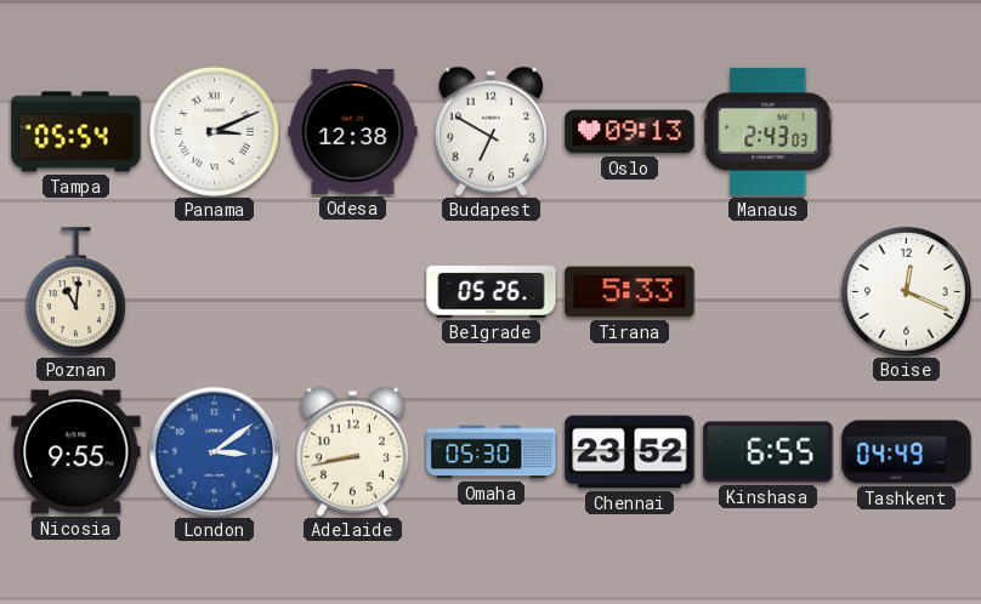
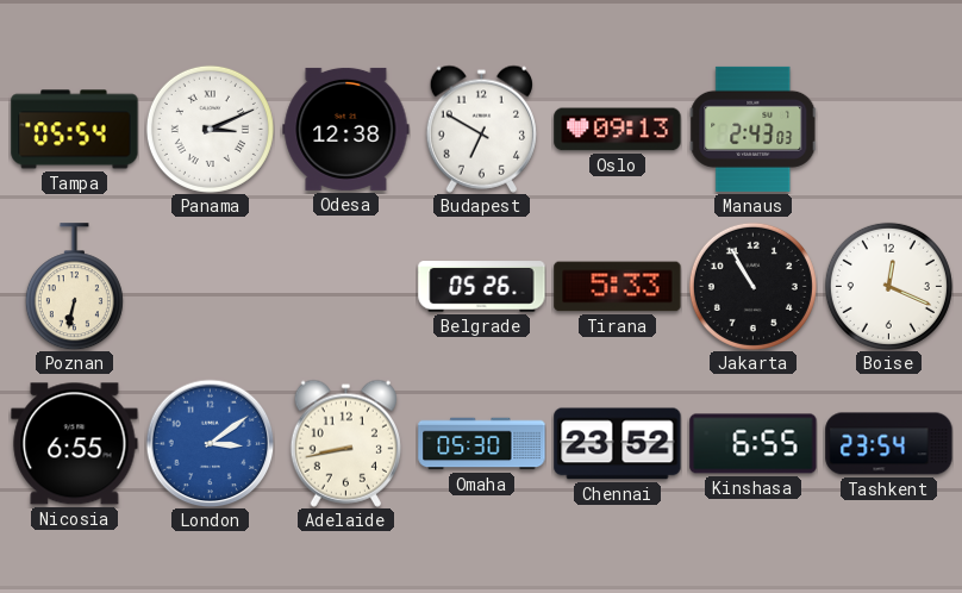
Poznan: 11:01 -> 6:32
Jakarta: none -> 10:55
Nicosia: 9:55 -> 6:55
Tashkent: 04:49 -> 23:54
